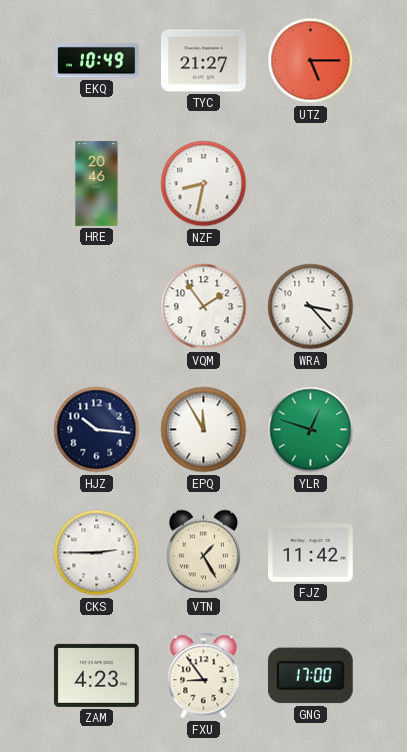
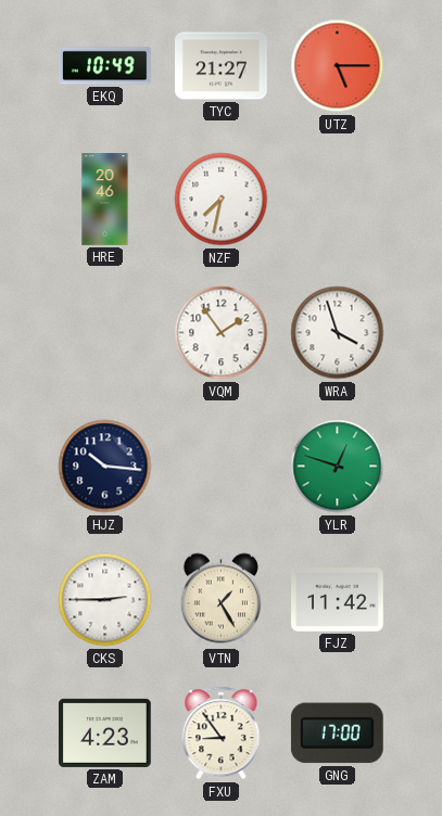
NZF: 8:32 -> 7:32
WRA: 3:23 -> 3:57
EPQ: 11:55 -> none
